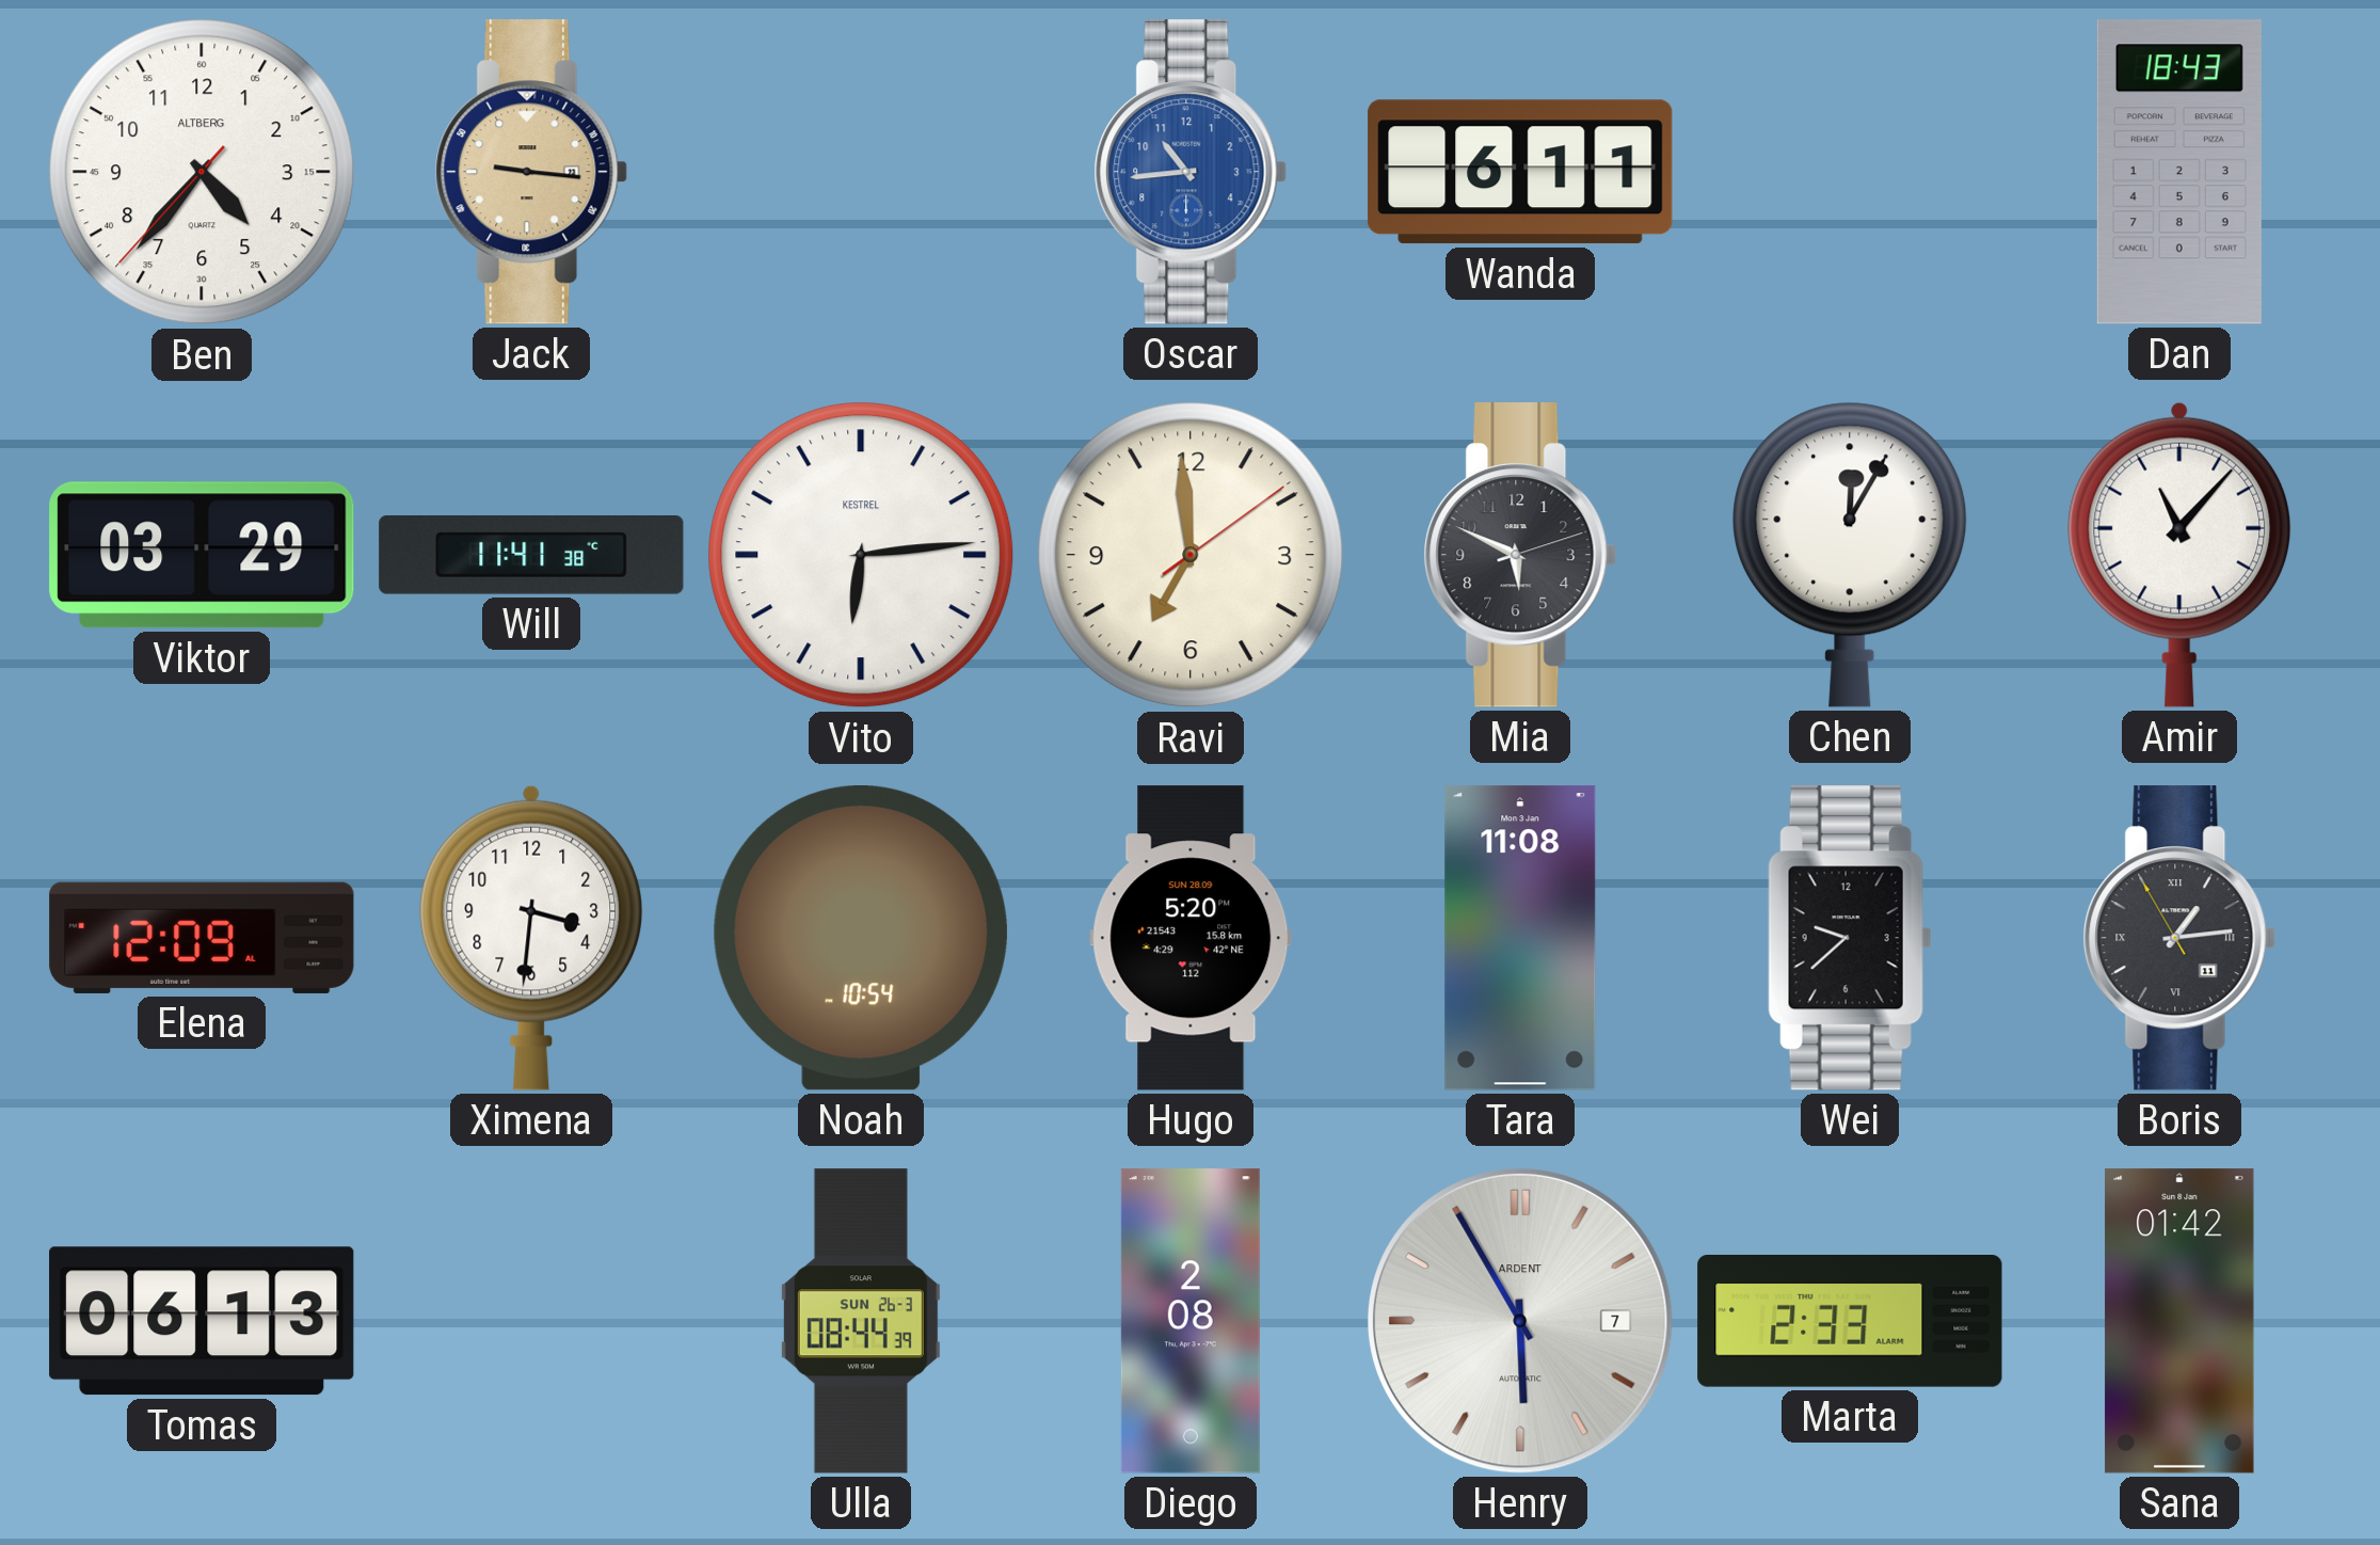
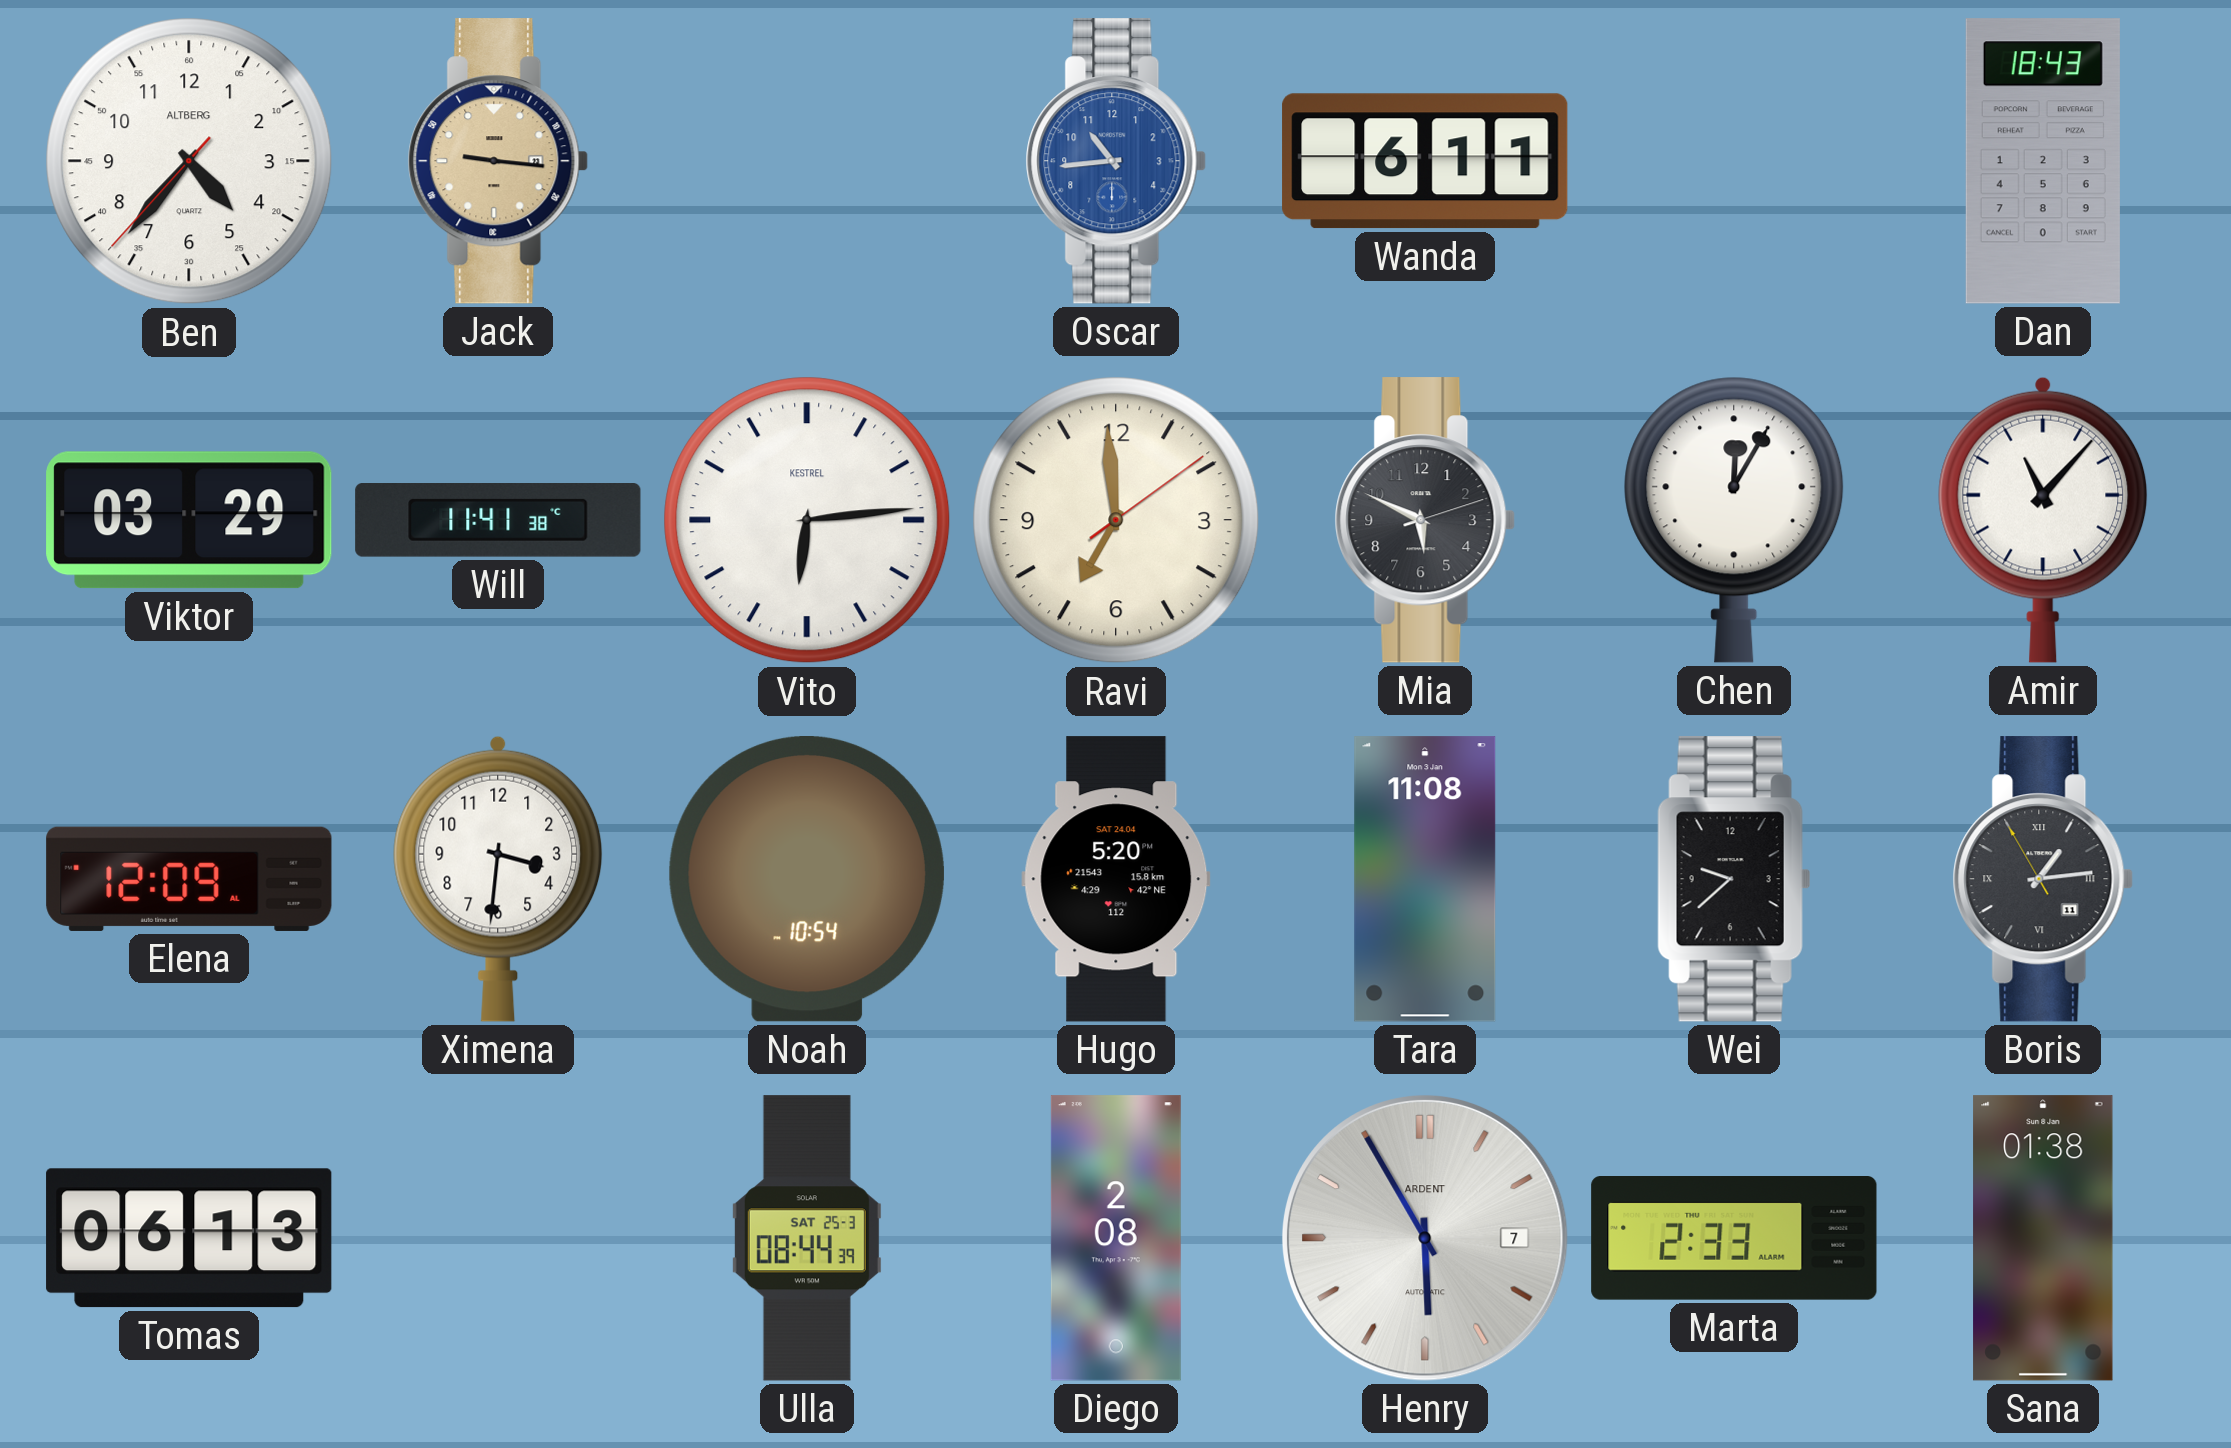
Hugo date: SUN 28.09 -> SAT 24.04
Ulla date: SUN 26-3 -> SAT 25-3
Sana: 01:42 -> 01:38
